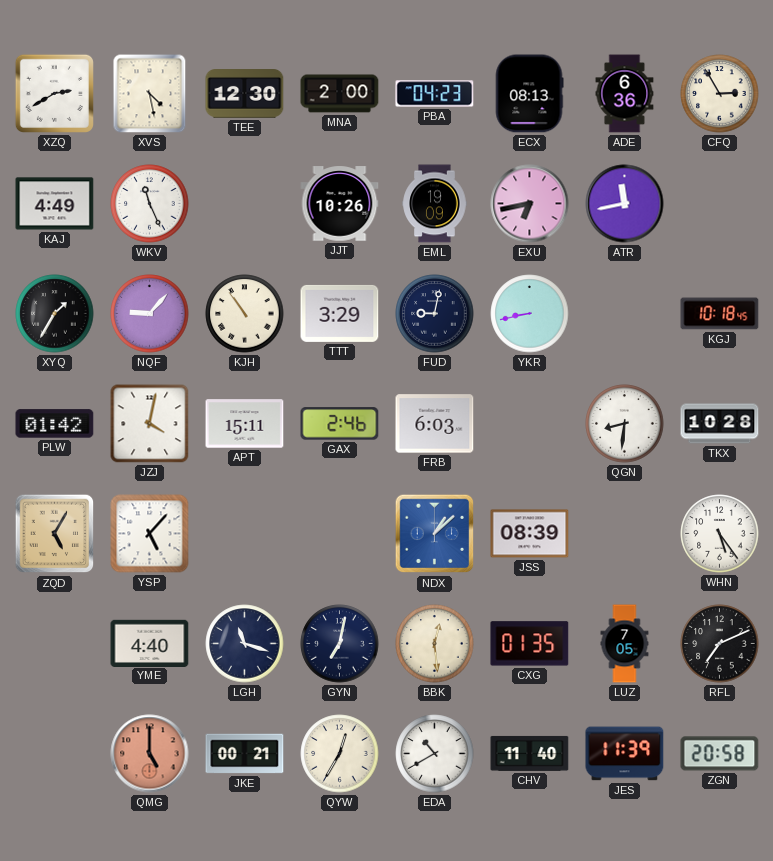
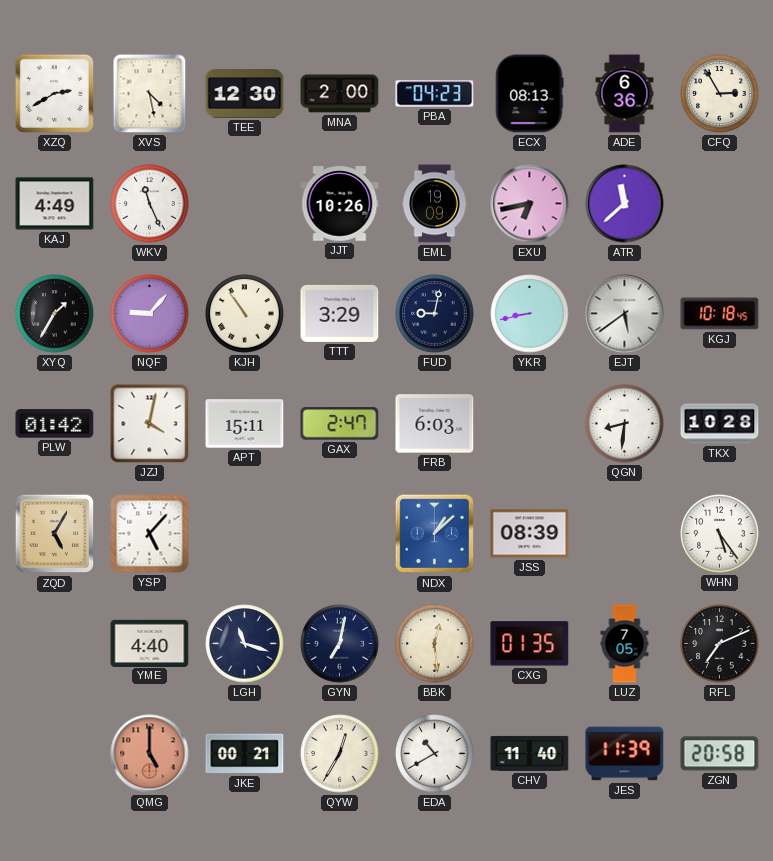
ATR: 11:43 -> 11:38
EJT: none -> 5:39
GAX: 2:46 -> 2:47
